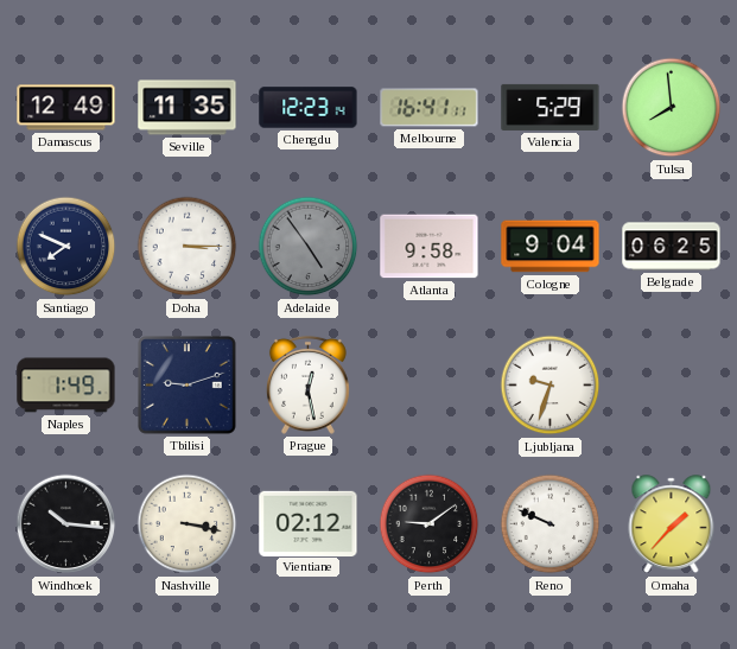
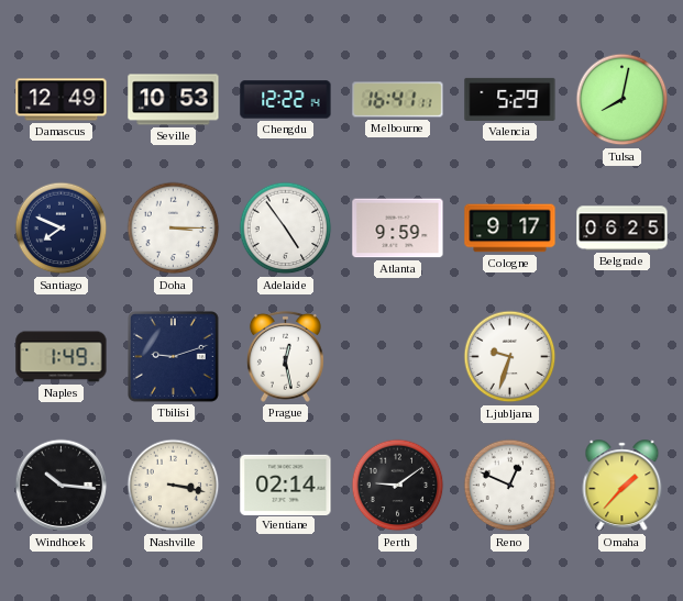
Seville: 11:35 -> 10:53
Chengdu: 12:23 -> 12:22
Tulsa: 7:59 -> 8:02
Adelaide dial: grey -> white
Atlanta: 9:58 -> 9:59
Cologne: 9:04 -> 9:17
Vientiane: 02:12 -> 02:14
Reno: 9:49 -> 12:49
